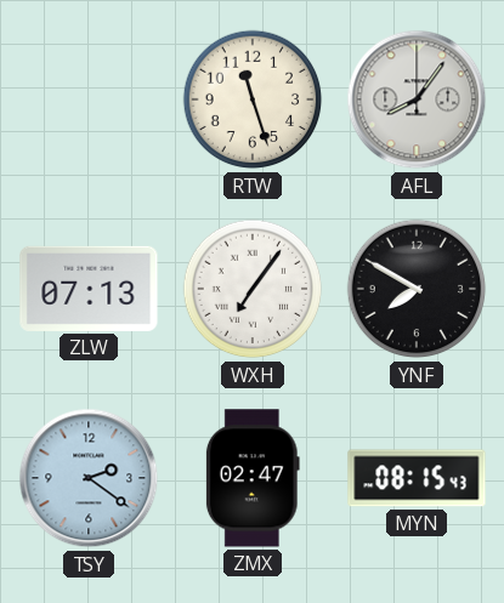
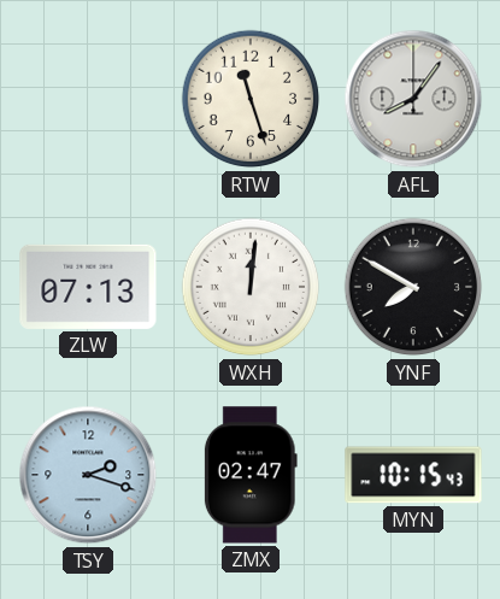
WXH: 7:06 -> 12:01
TSY: 2:21 -> 2:18
MYN: 08:15 -> 10:15
